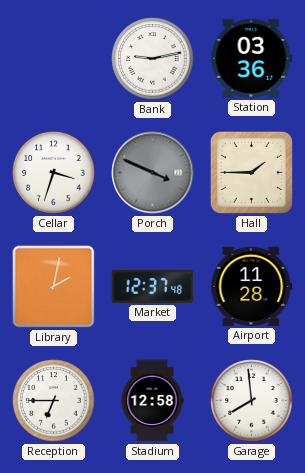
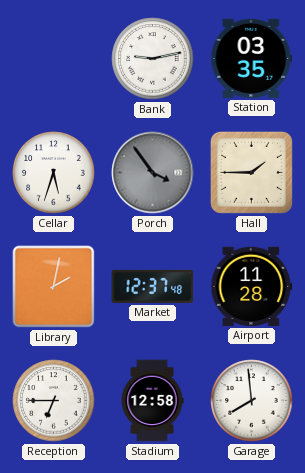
Station: 03:36 -> 03:35
Cellar: 3:33 -> 5:33
Porch: 3:49 -> 3:54
